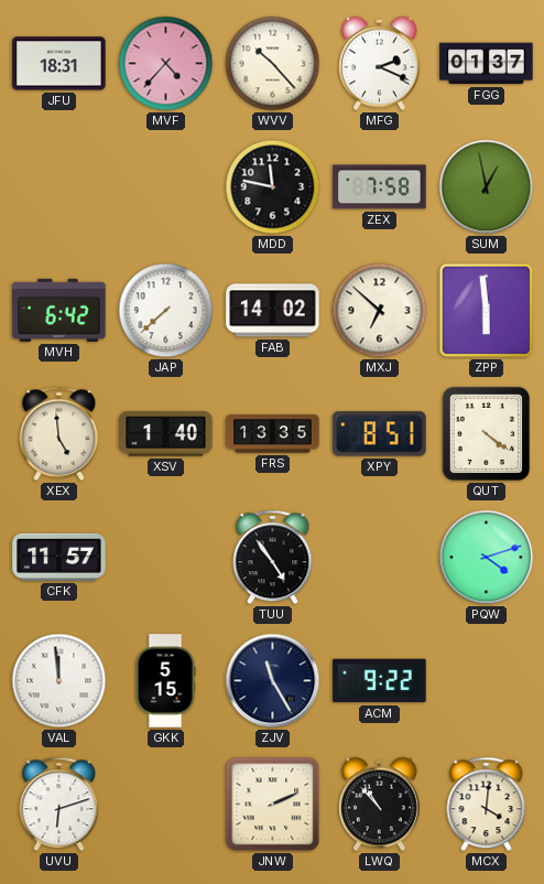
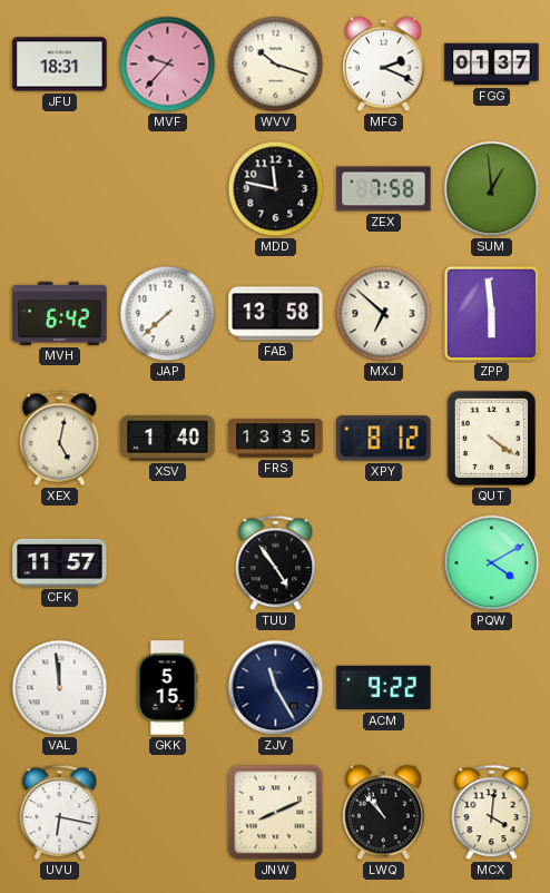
MVF: 4:37 -> 9:37
WVV: 10:23 -> 10:18
SUM: 12:58 -> 12:59
FAB: 14:02 -> 13:58
XEX: 4:59 -> 5:02
XPY: 8:51 -> 8:12
PQW: 4:12 -> 4:10
UVU: 6:12 -> 6:17
JNW: 2:11 -> 8:11
